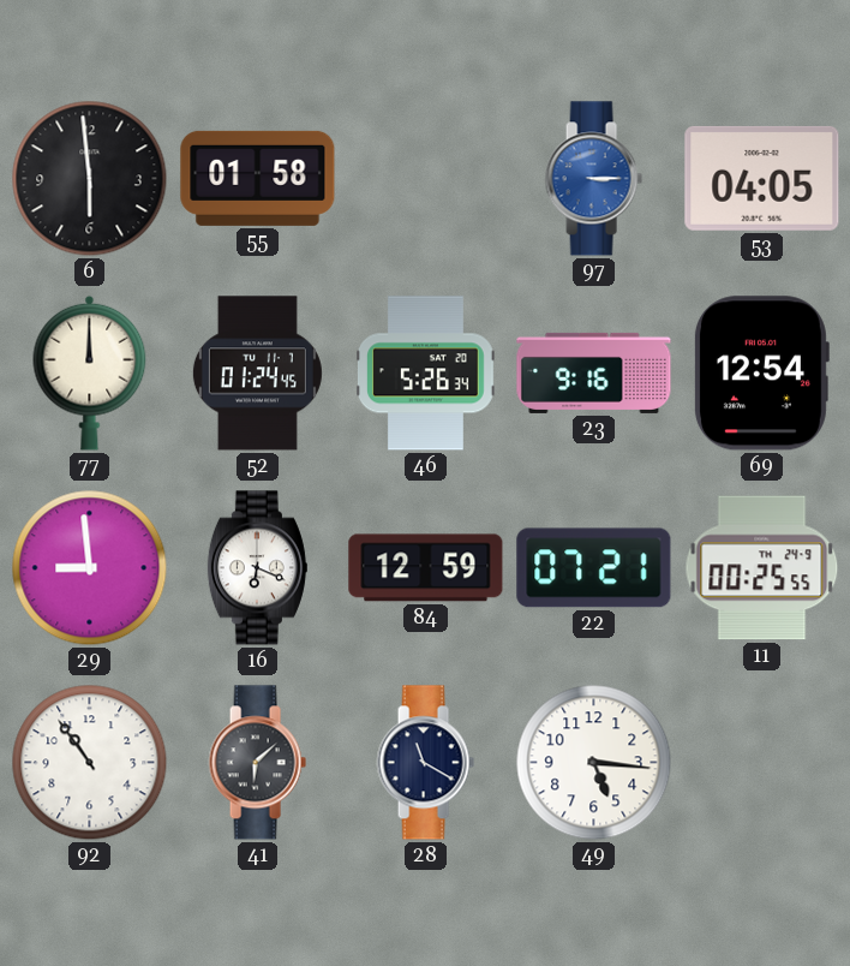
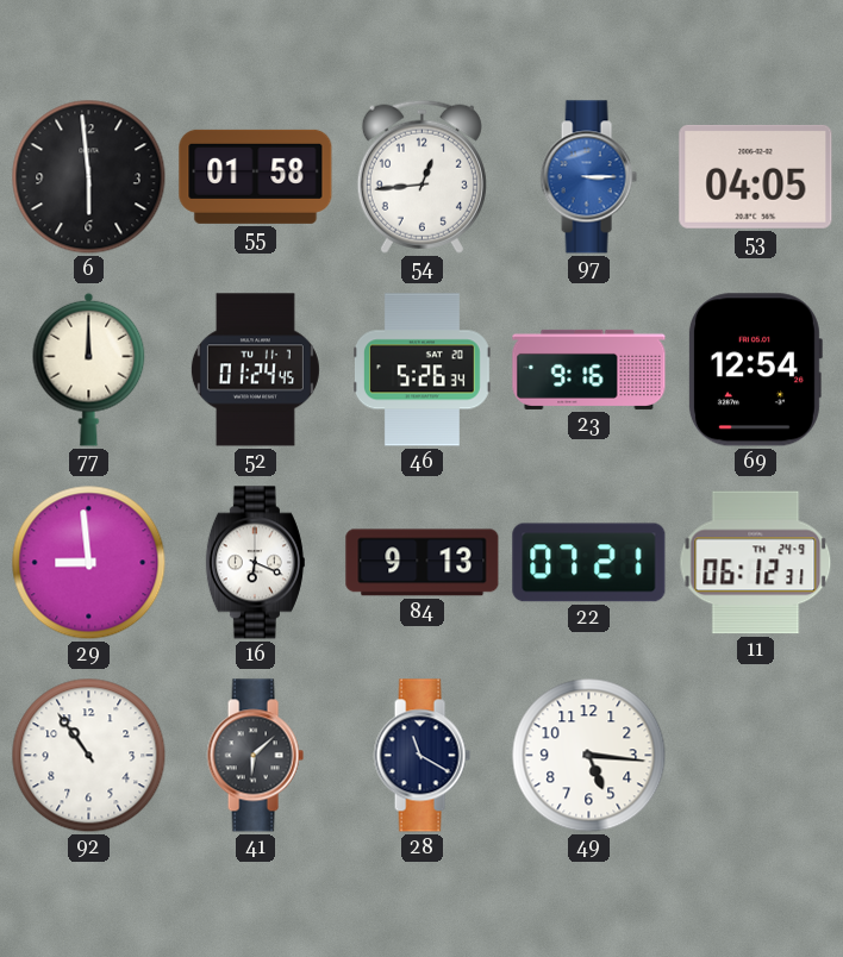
54: none -> 12:44
84: 12:59 -> 9:13
11: 00:25 -> 06:12
